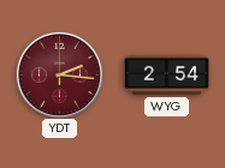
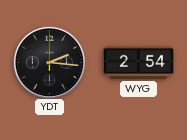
YDT dial: burgundy -> black
